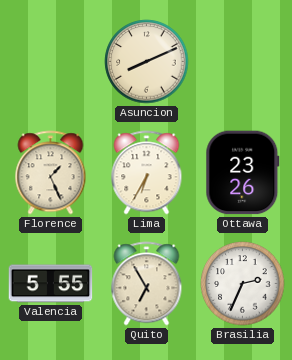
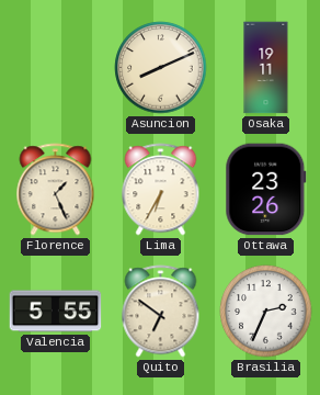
Osaka: none -> 19:11
Quito: 6:55 -> 6:51
